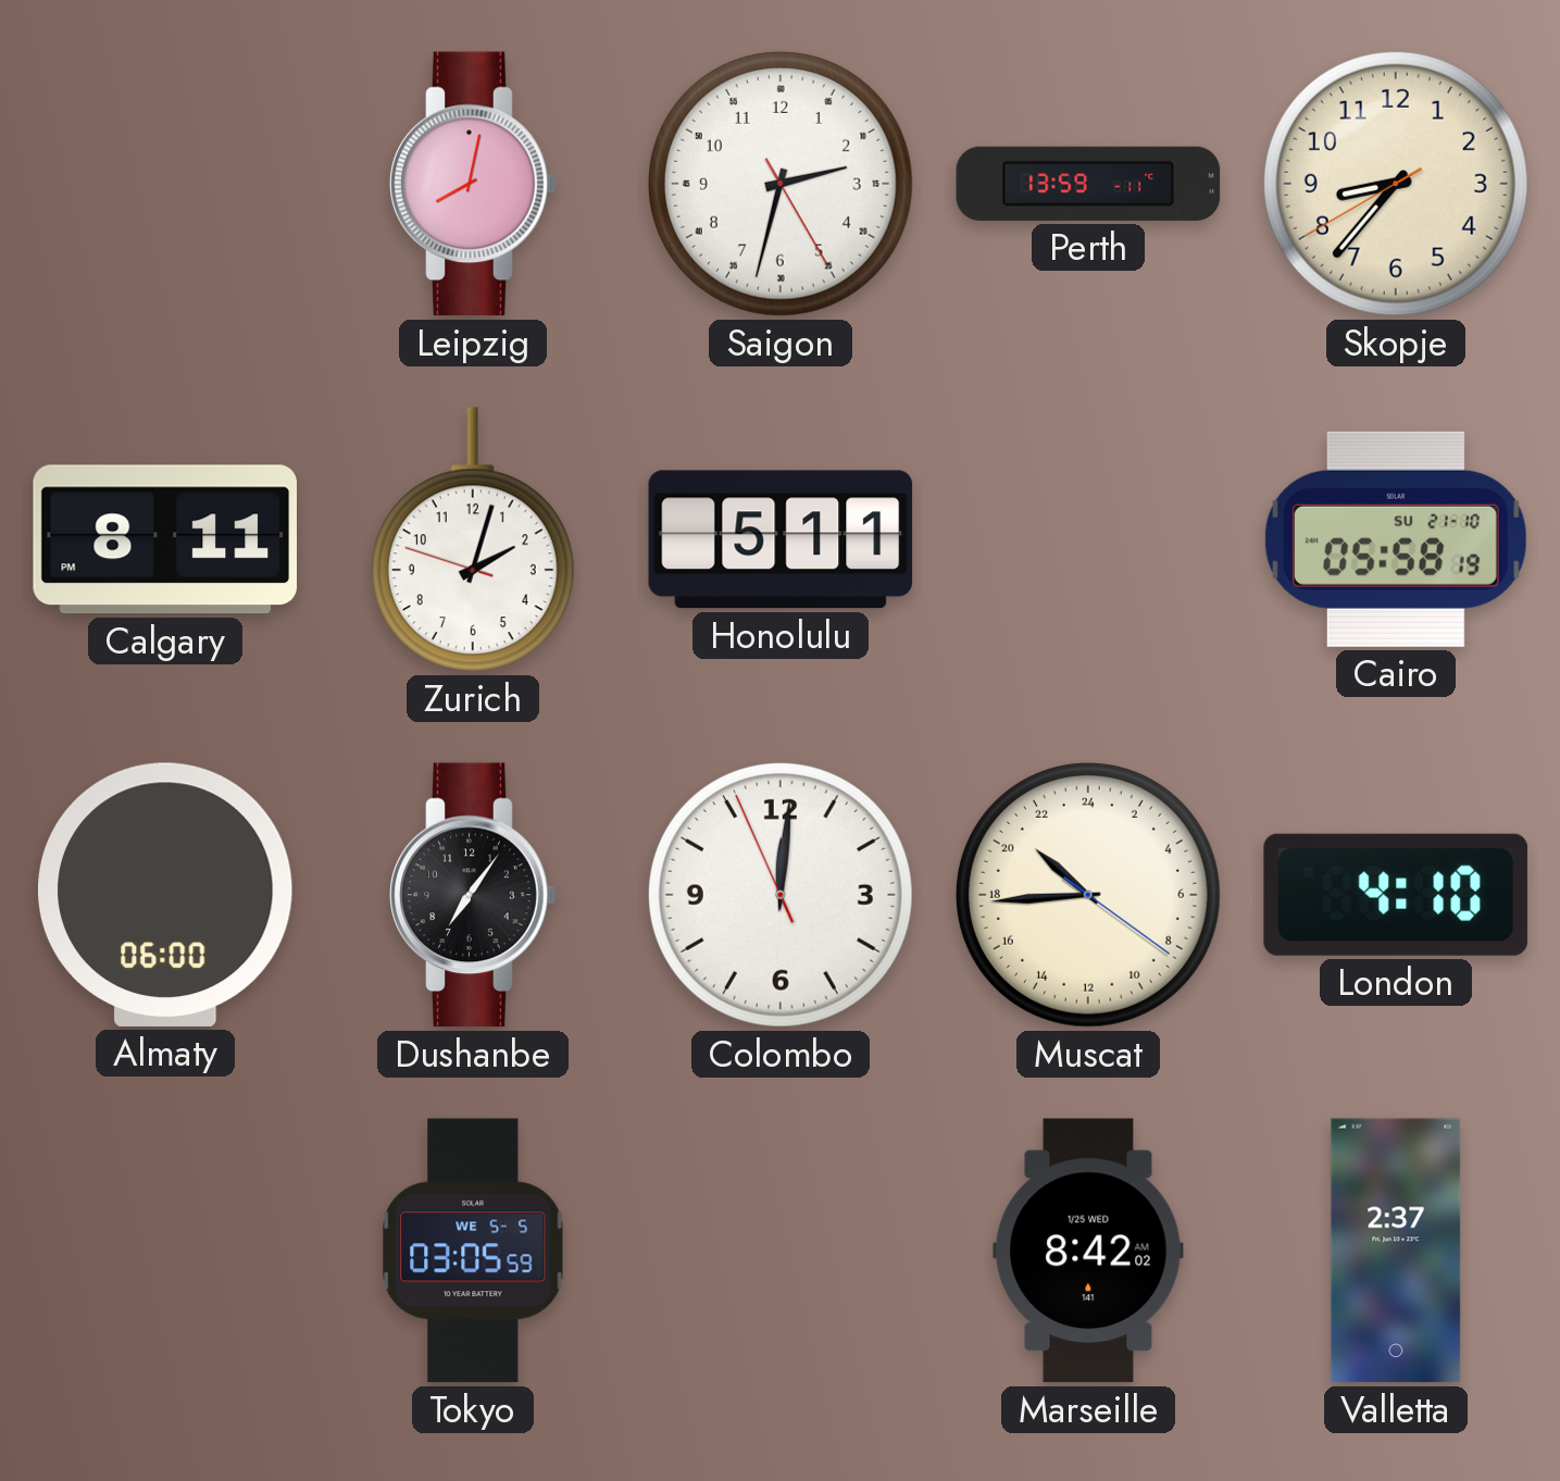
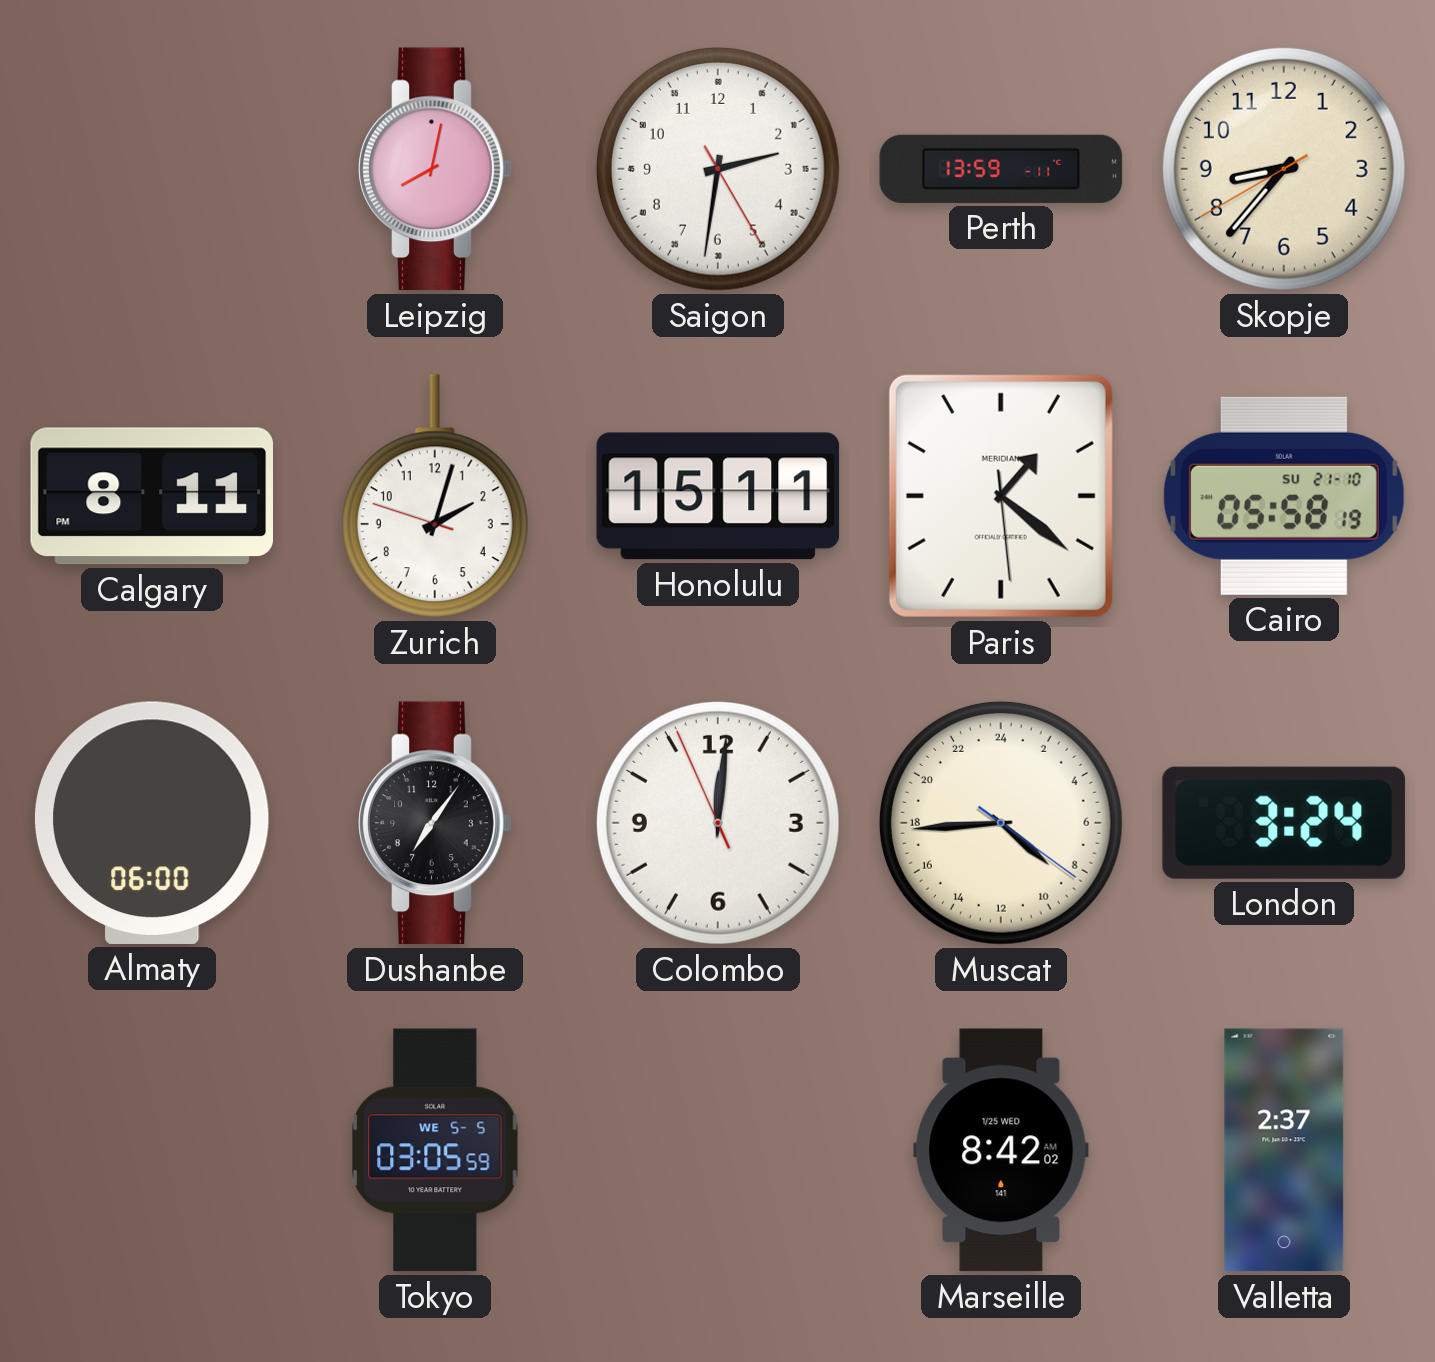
Saigon: 2:32 -> 2:31
Honolulu: 5:11 -> 15:11
Paris: none -> 1:21
Muscat: 20:44 -> 8:44
London: 4:10 -> 3:24
